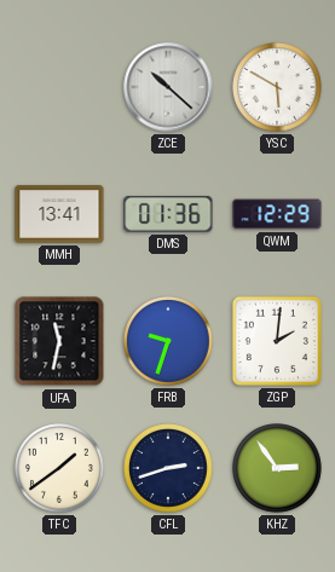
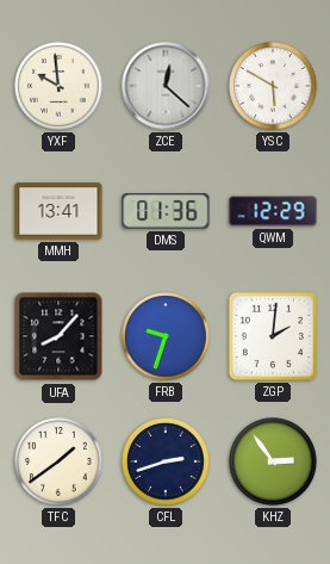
YXF: none -> 9:59
ZCE: 10:22 -> 12:22
UFA: 11:32 -> 8:07
